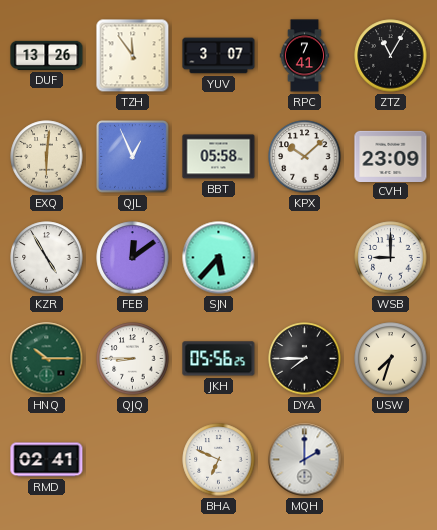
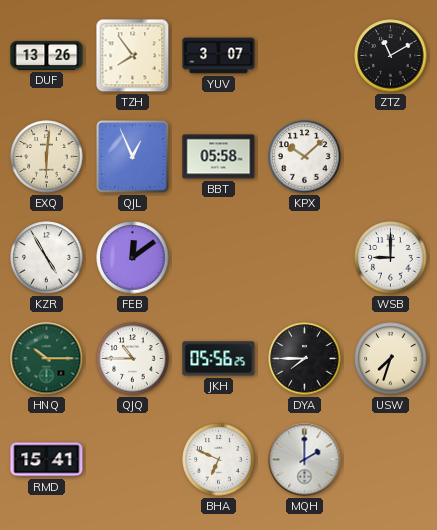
TZH: 11:54 -> 7:54
RPC: 7:41 -> none
ZTZ: 11:05 -> 11:10
CVH: 23:09 -> none
SJN: 5:37 -> none
QJQ: 8:45 -> 10:45
RMD: 02:41 -> 15:41
